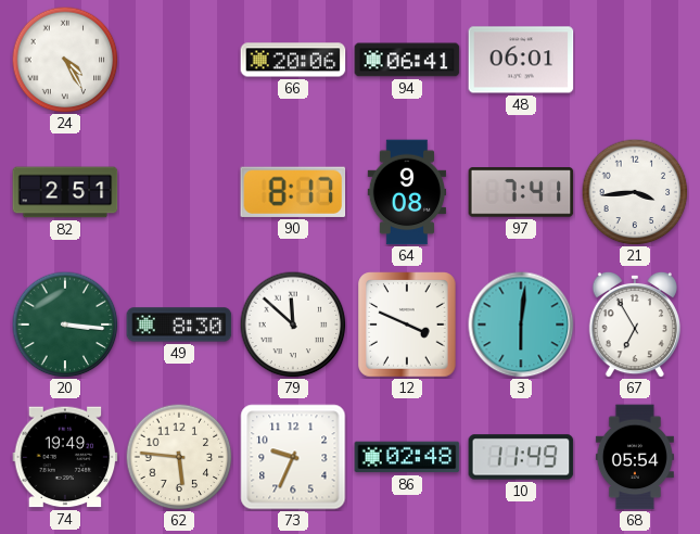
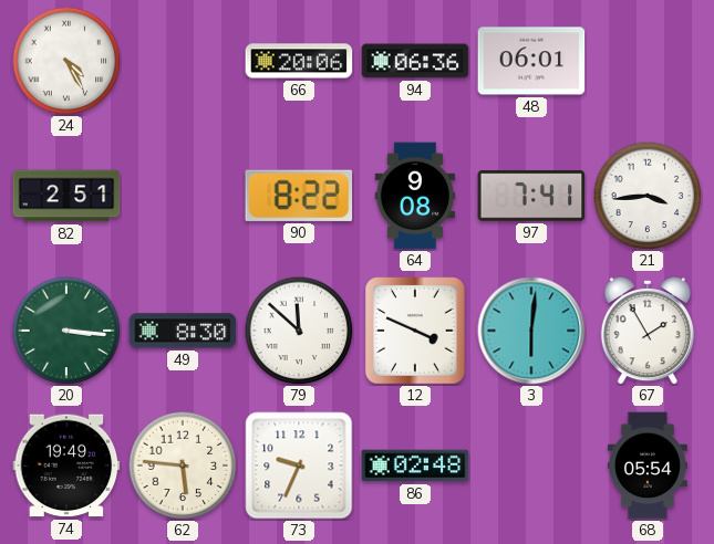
94: 06:41 -> 06:36
90: 8:17 -> 8:22
67: 6:55 -> 1:55
10: 11:49 -> none
